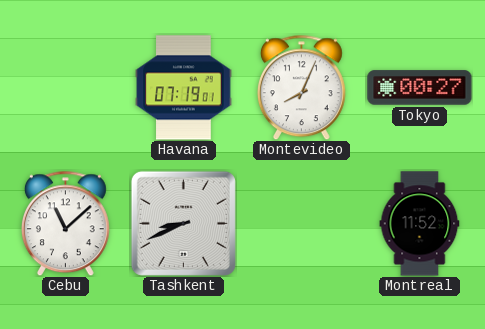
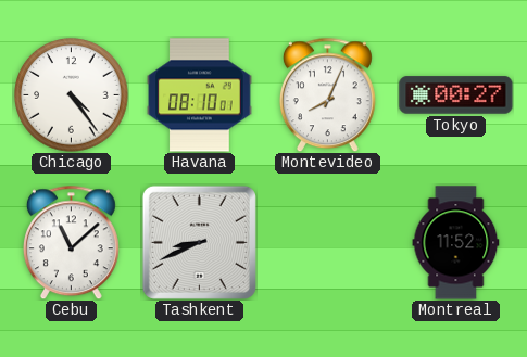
Chicago: none -> 4:24
Havana: 07:19 -> 08:10
